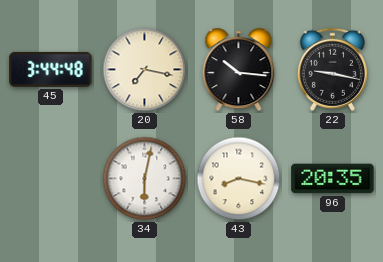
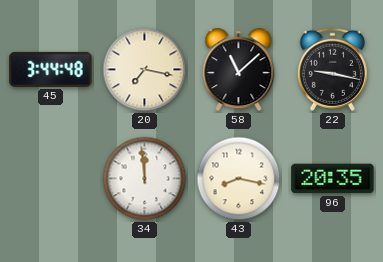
58: 10:16 -> 11:08
34: 6:02 -> 11:59
